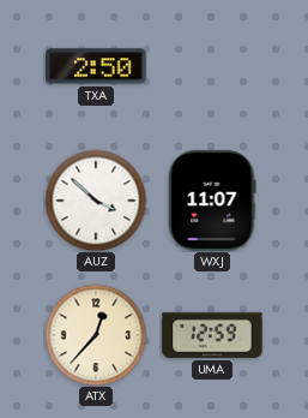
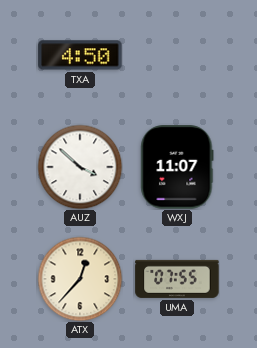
TXA: 2:50 -> 4:50
UMA: 12:59 -> 07:55
